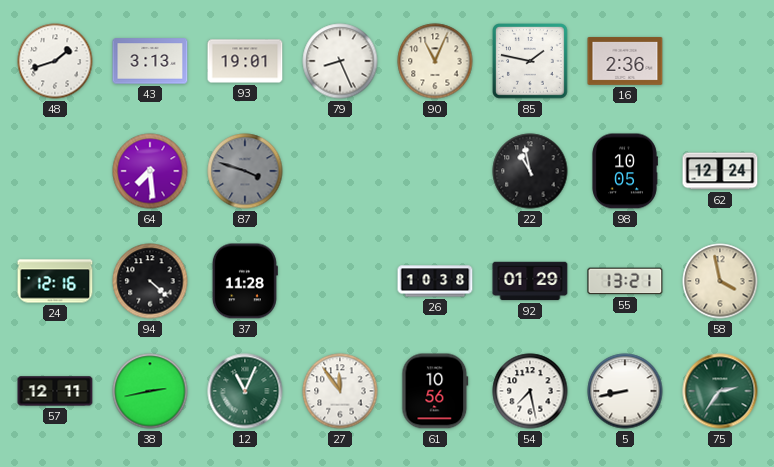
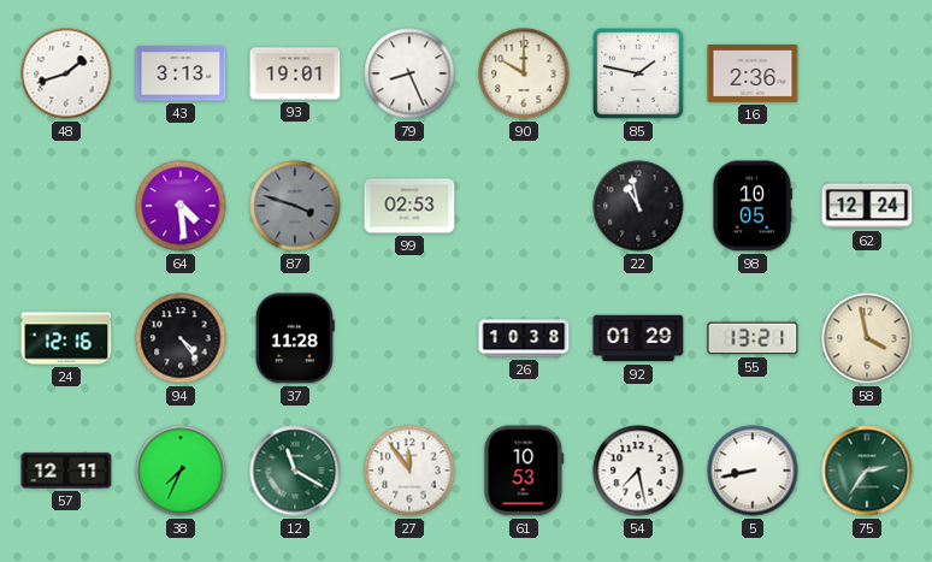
90: 11:04 -> 10:00
64: 7:29 -> 4:29
99: none -> 02:53
94: 4:22 -> 4:24
38: 2:43 -> 7:34
12: 11:04 -> 11:20
61: 10:56 -> 10:53
